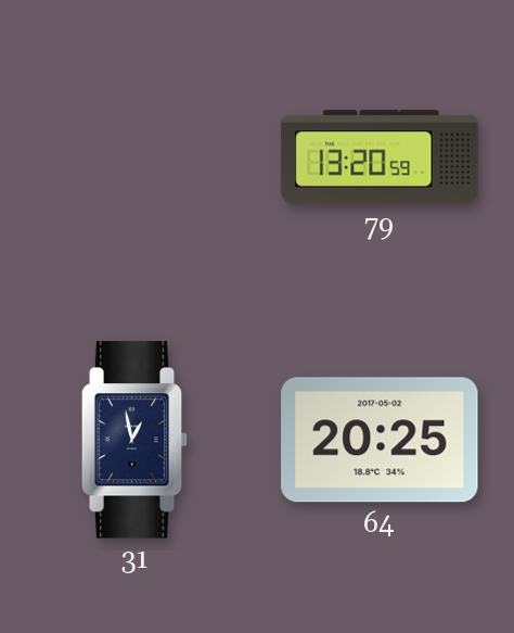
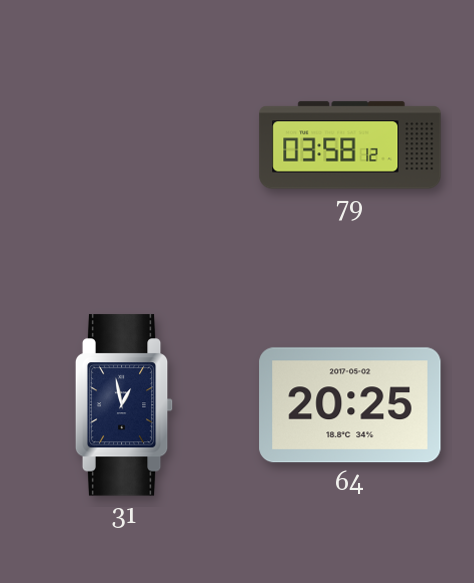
79: 13:20 -> 03:58
